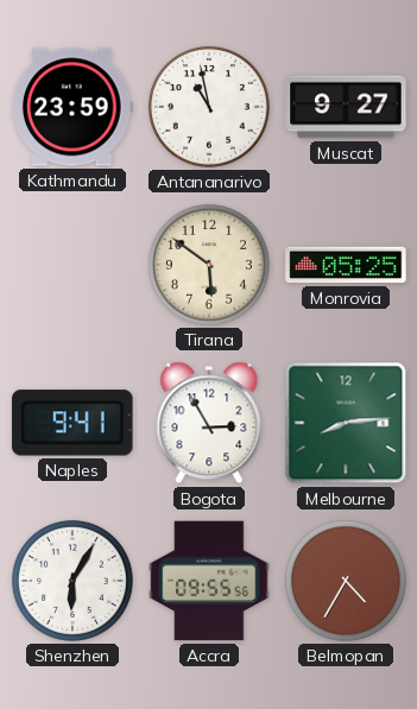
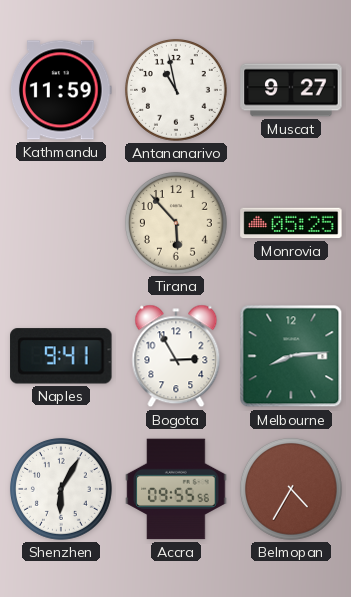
Kathmandu: 23:59 -> 11:59
Tirana: 5:51 -> 5:53
